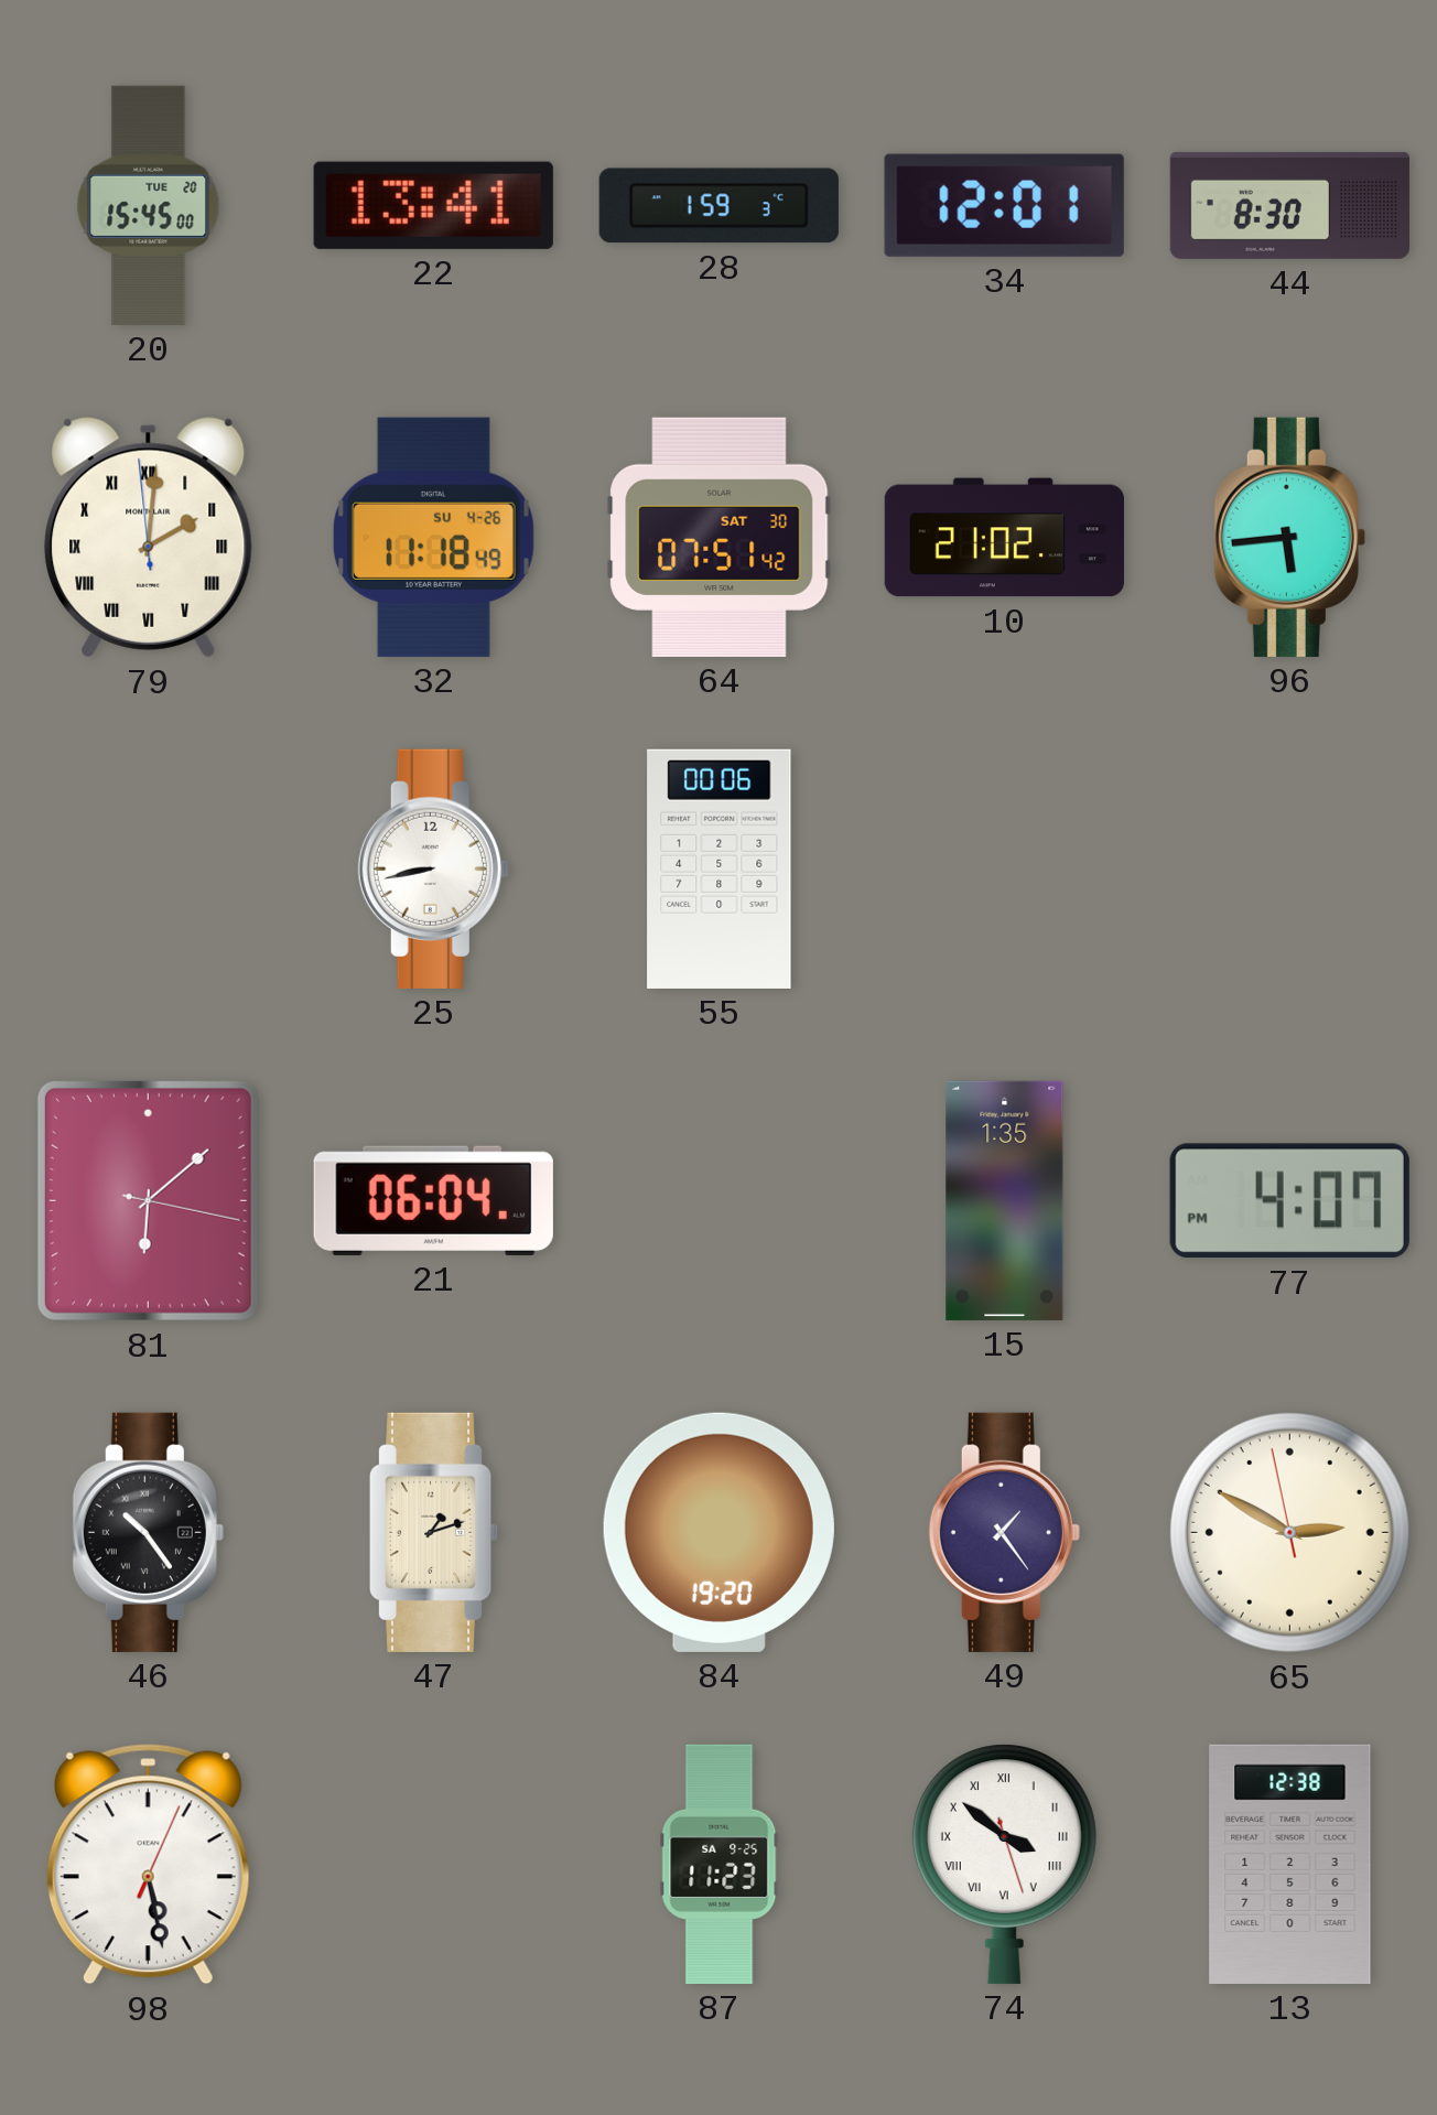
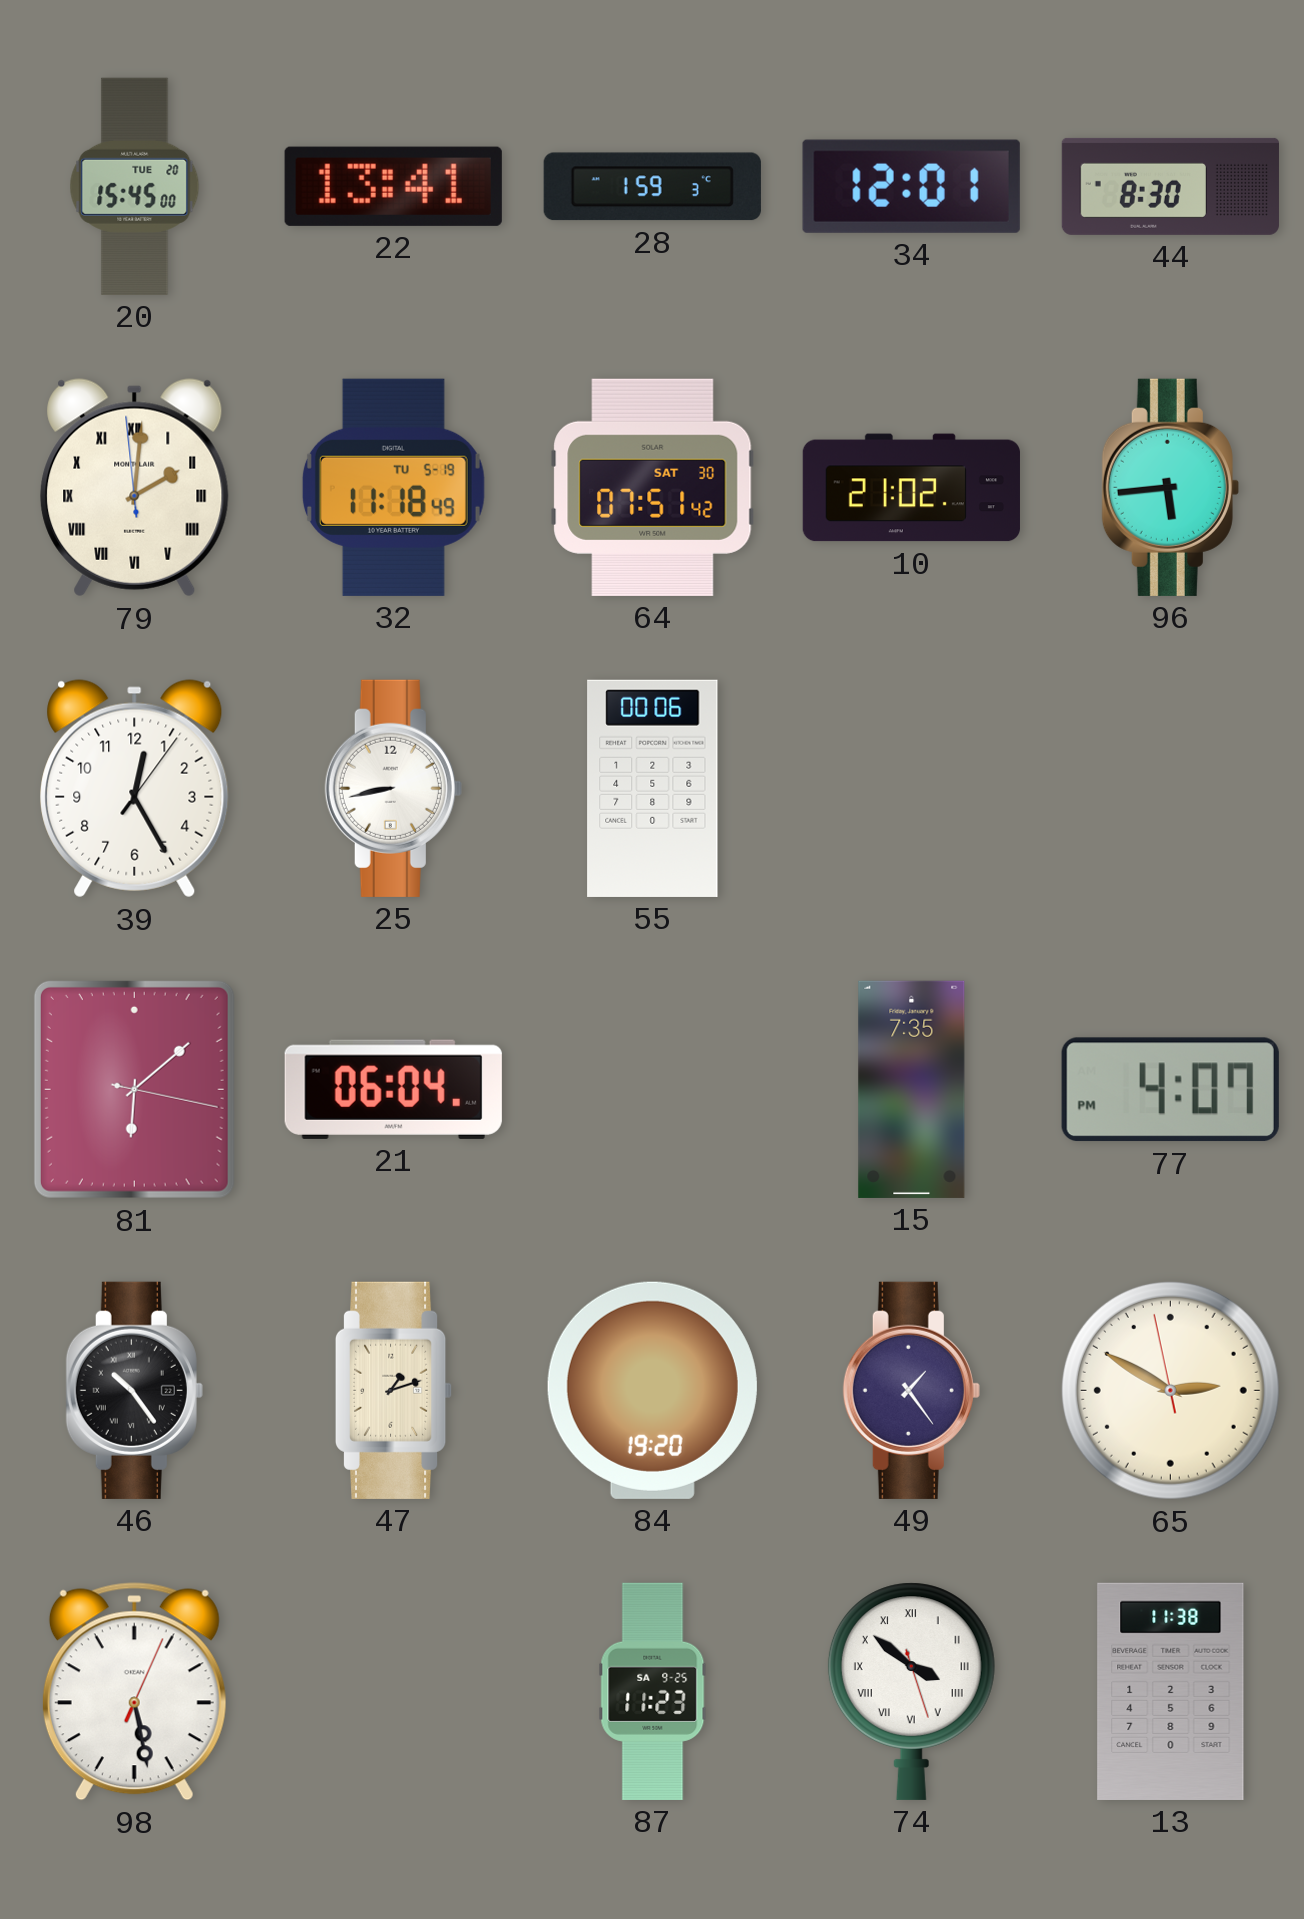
32 date: SU 4-26 -> TU 5-19
39: none -> 12:25
15: 1:35 -> 7:35
13: 12:38 -> 11:38
